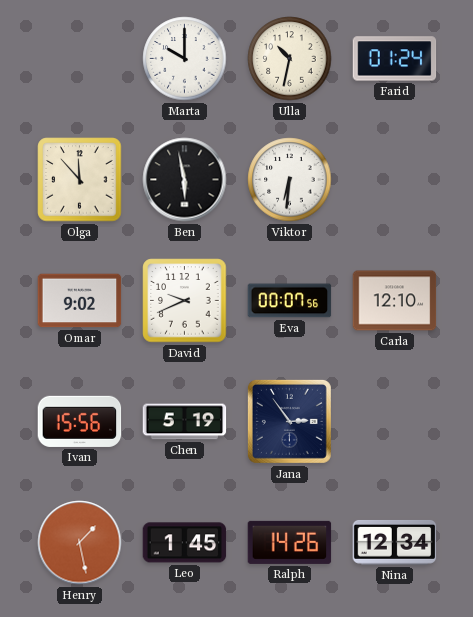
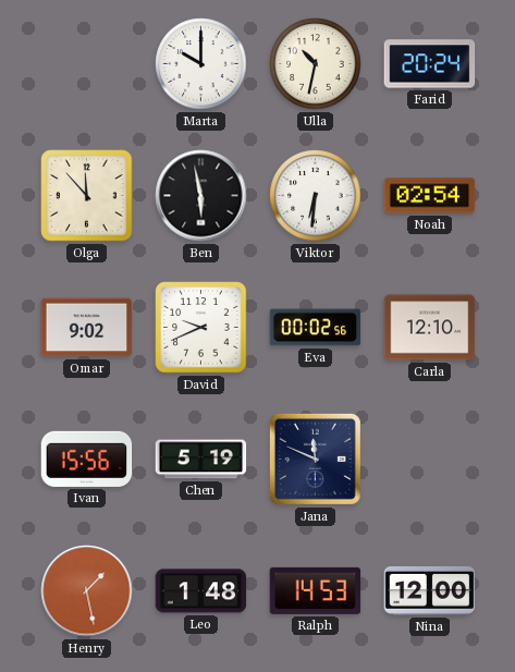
Farid: 01:24 -> 20:24
Noah: none -> 02:54
Eva: 00:07 -> 00:02
Jana: 2:54 -> 11:49
Leo: 1:45 -> 1:48
Ralph: 14:26 -> 14:53
Nina: 12:34 -> 12:00
